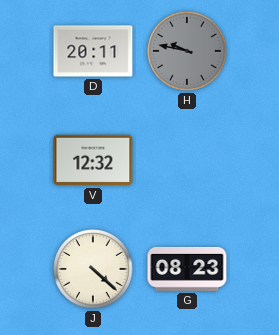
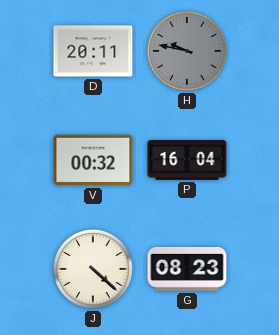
V: 12:32 -> 00:32
P: none -> 16:04
